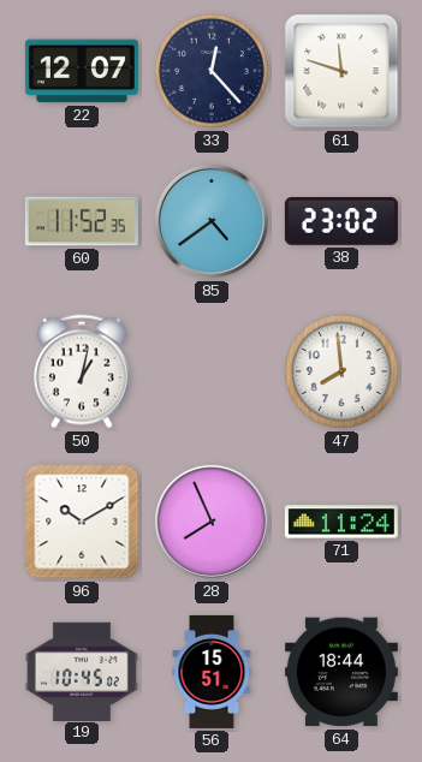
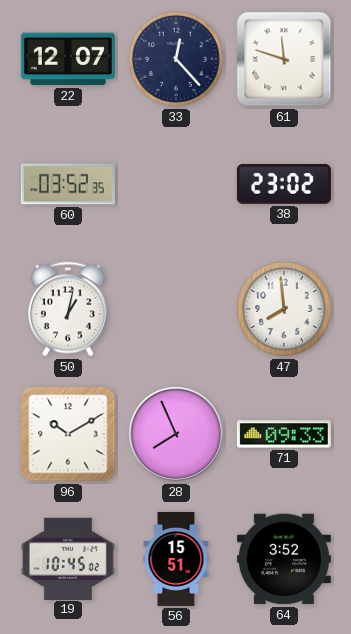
60: 11:52 -> 03:52
85: 4:39 -> none
71: 11:24 -> 09:33
64: 18:44 -> 3:52
